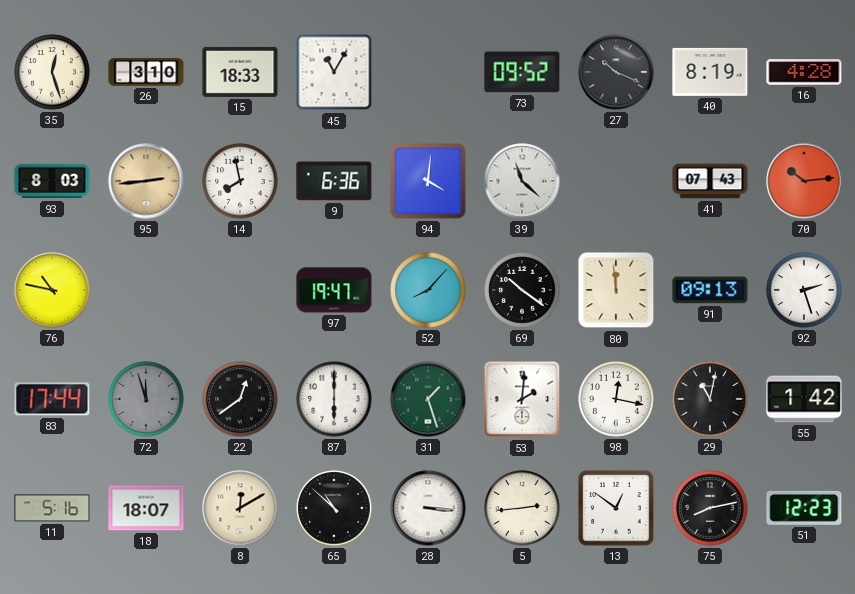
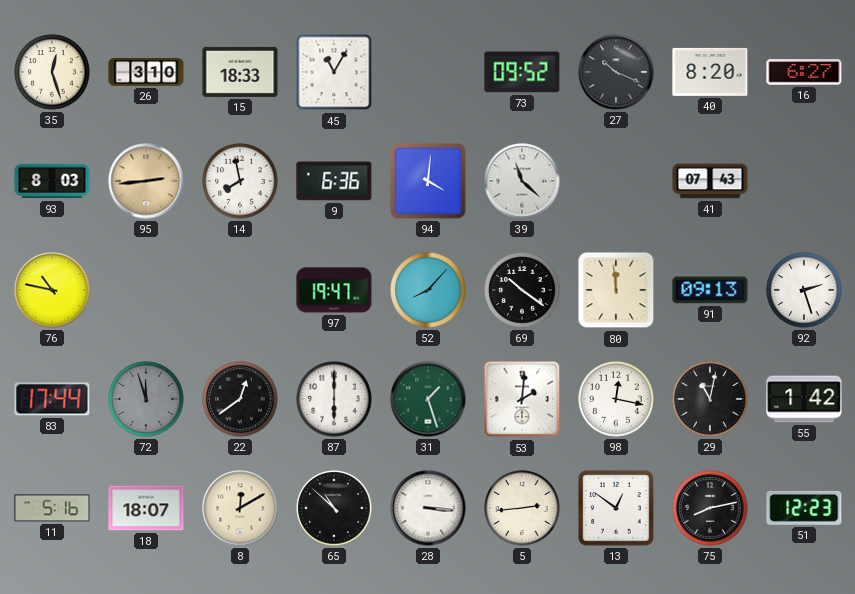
40: 8:19 -> 8:20
16: 4:28 -> 6:27
70: 10:14 -> none
